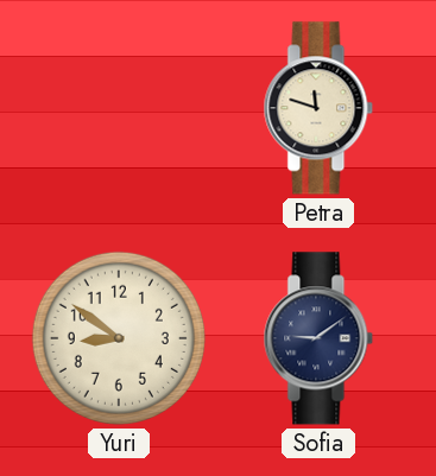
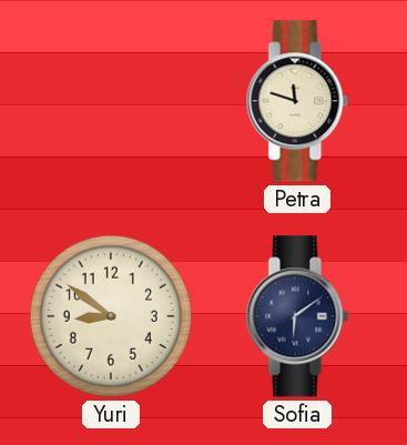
Sofia: 9:09 -> 6:09
